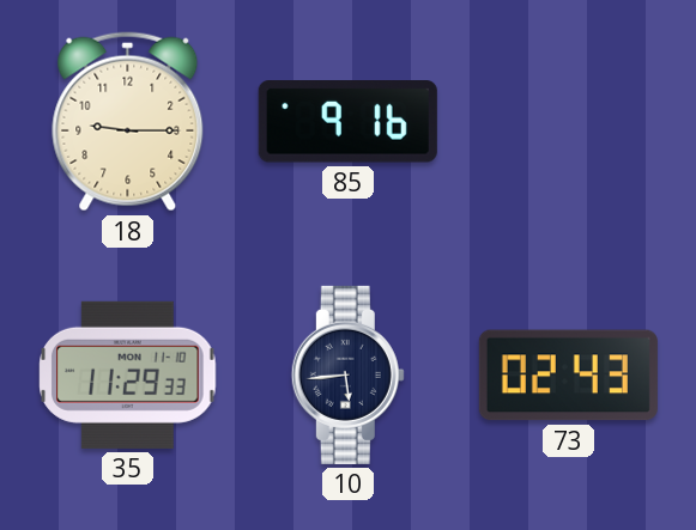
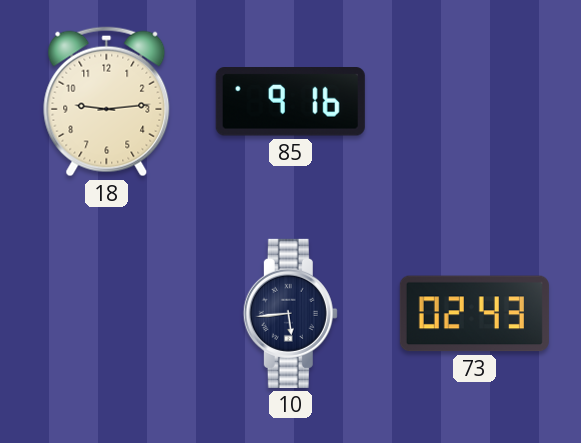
18: 9:15 -> 9:14
35: 11:29 -> none
